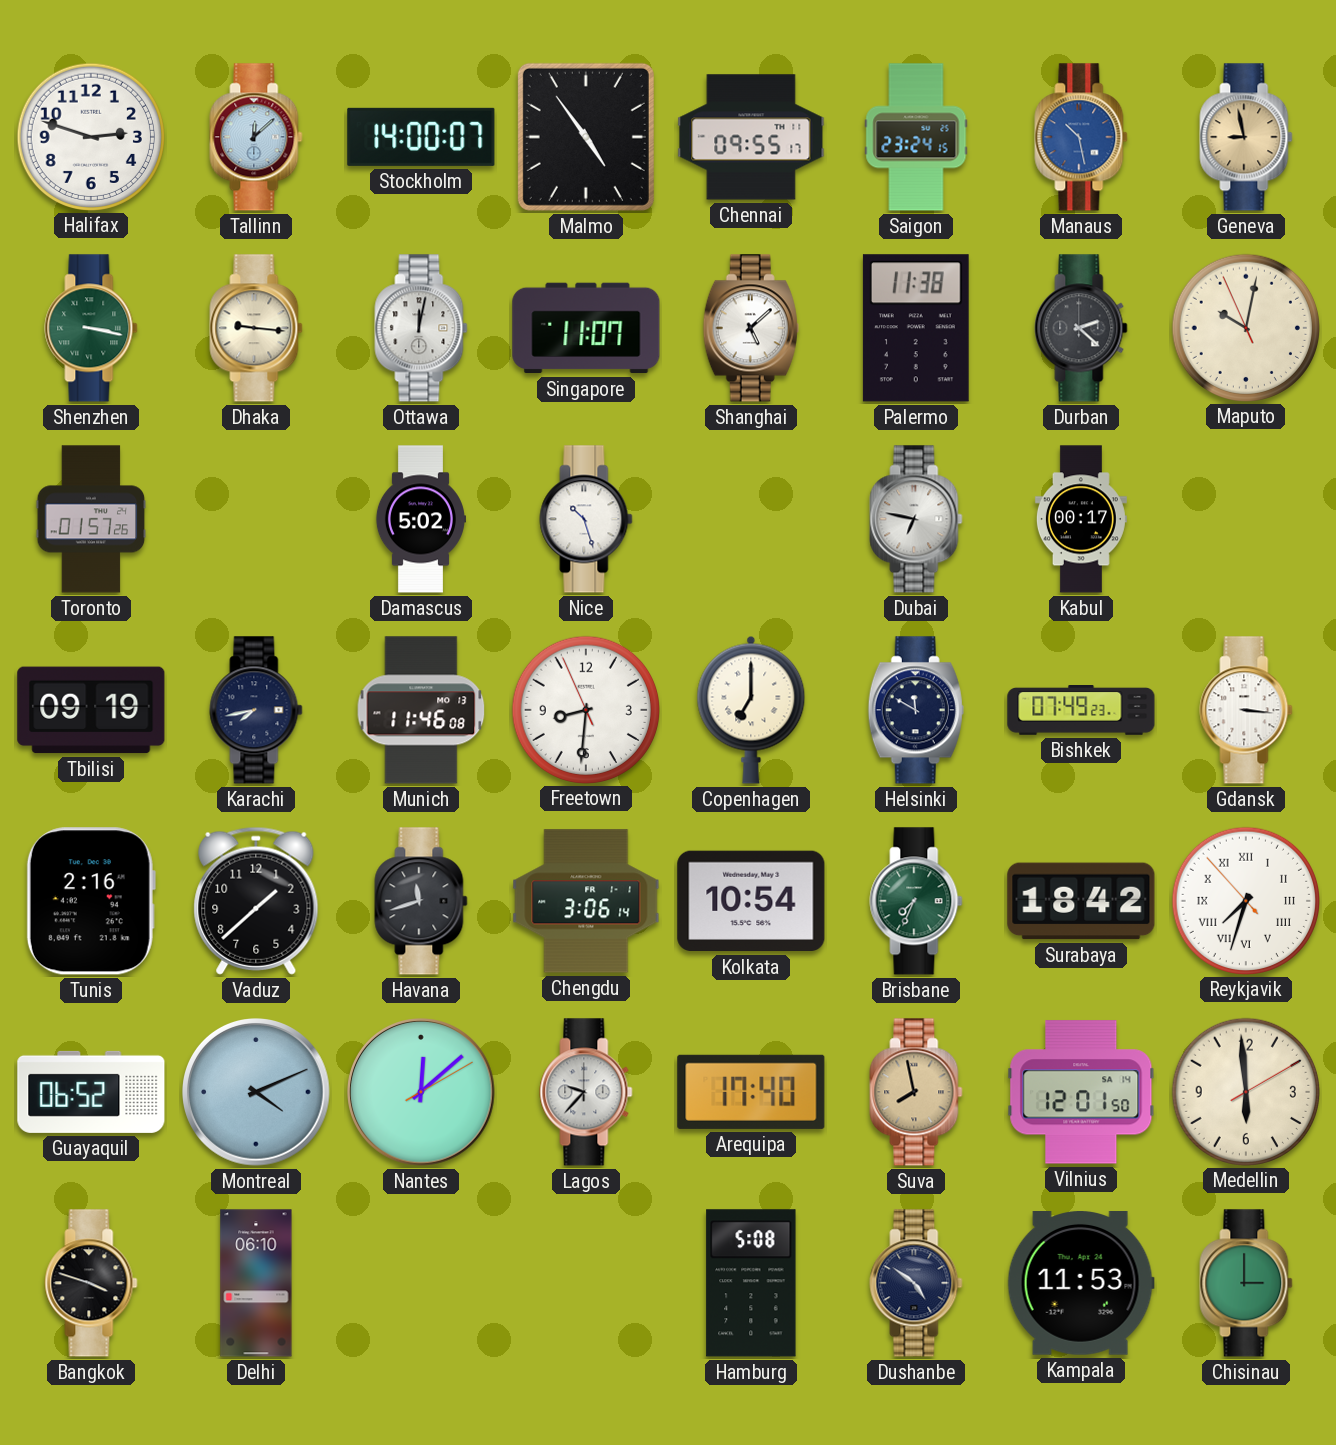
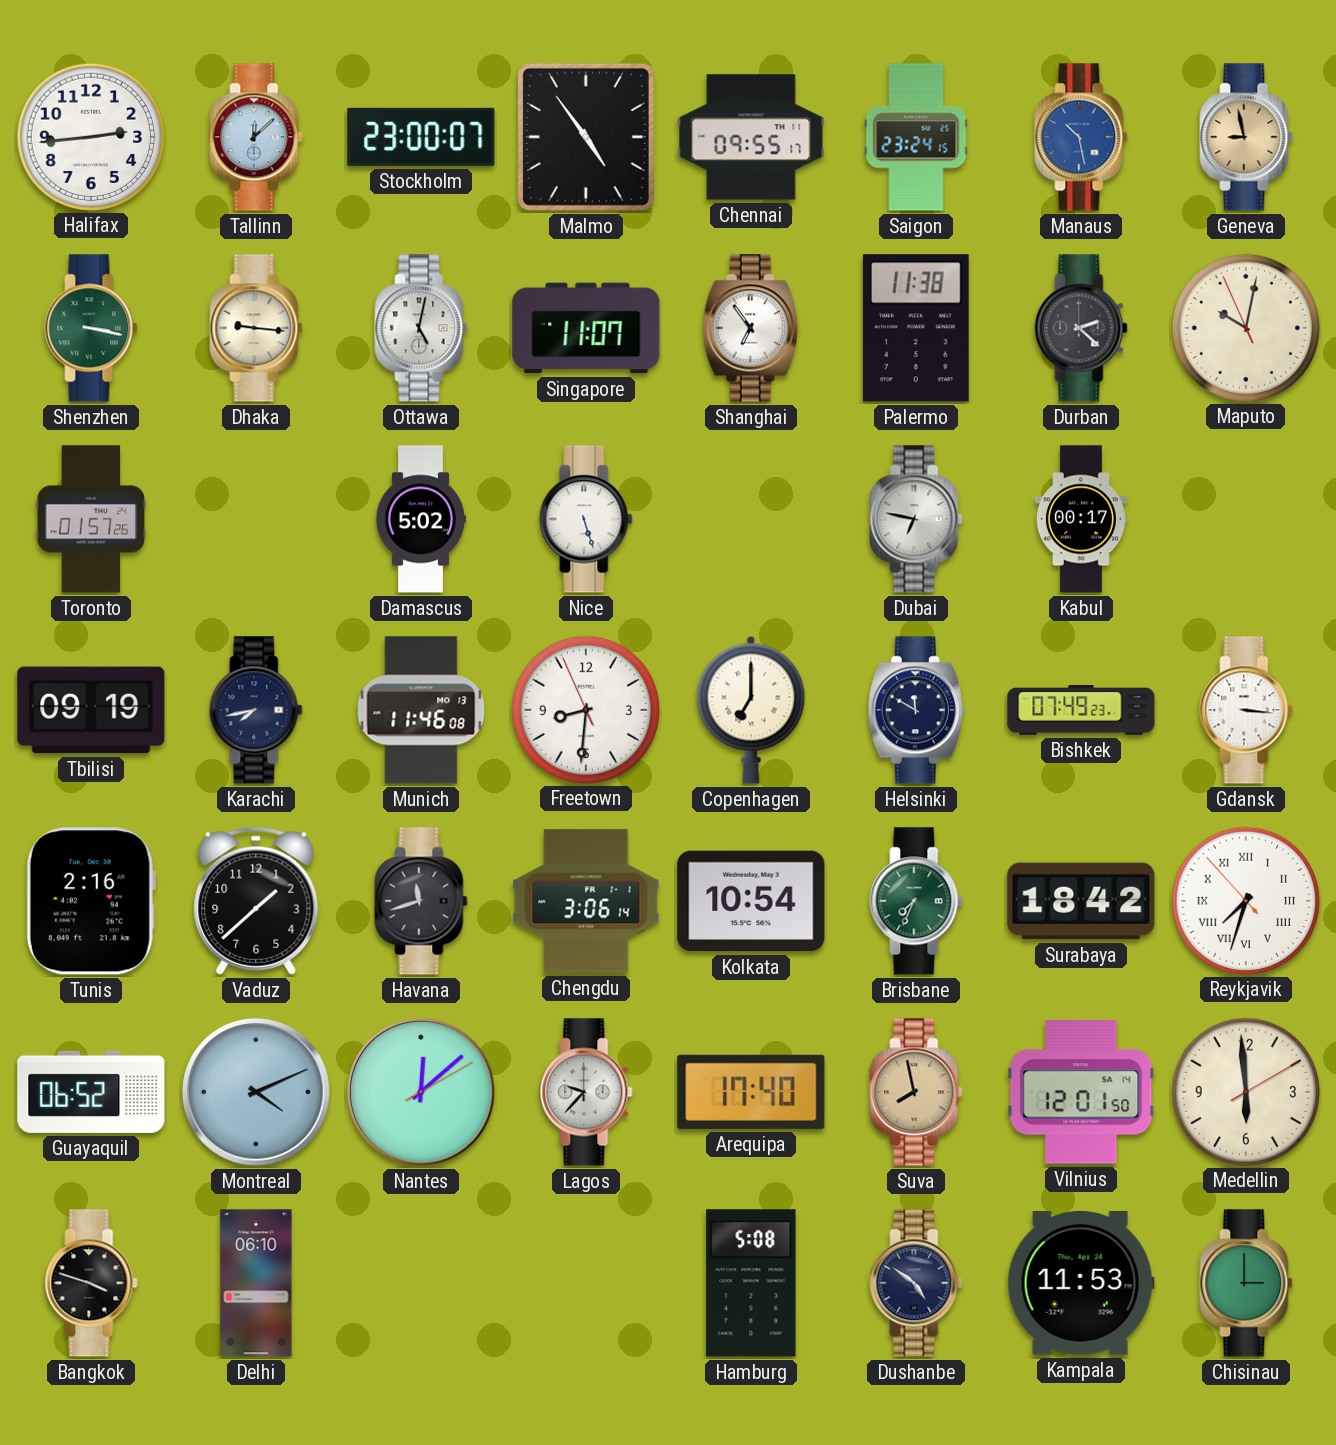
Halifax: 2:48 -> 2:44
Stockholm: 14:00 -> 23:00
Ottawa: 12:02 -> 5:02
Shanghai: 5:08 -> 6:54
Nice: 10:27 -> 5:27
